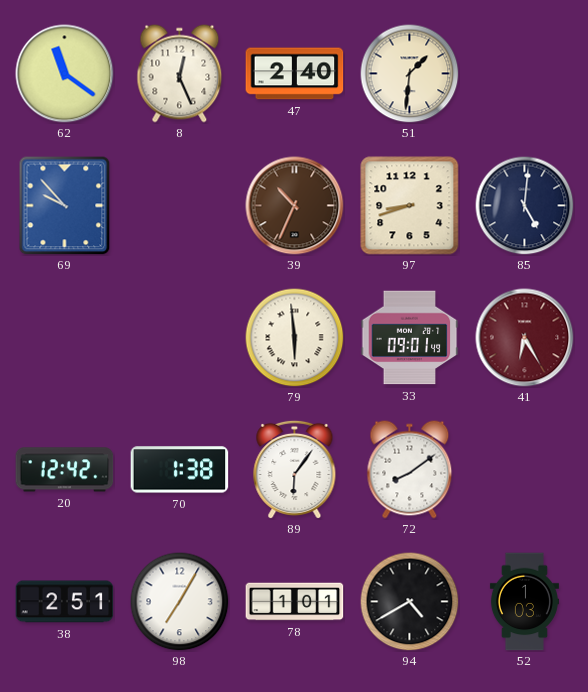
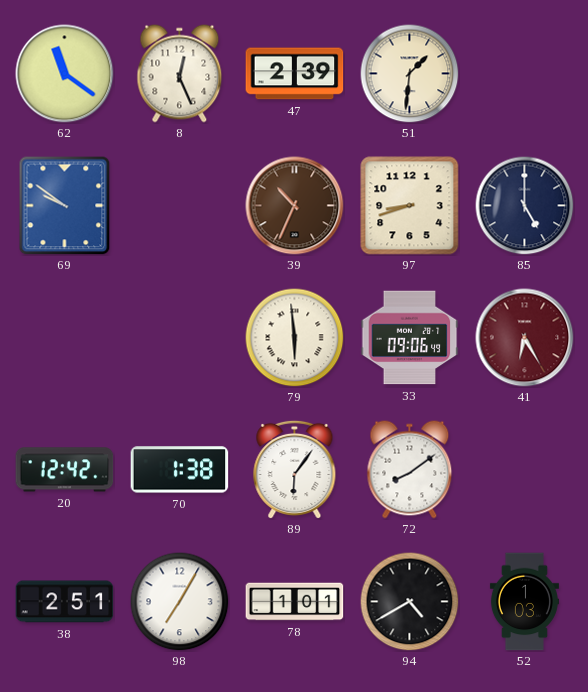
47: 2:40 -> 2:39
69: 9:53 -> 9:51
85: 5:01 -> 5:00
33: 09:01 -> 09:06
